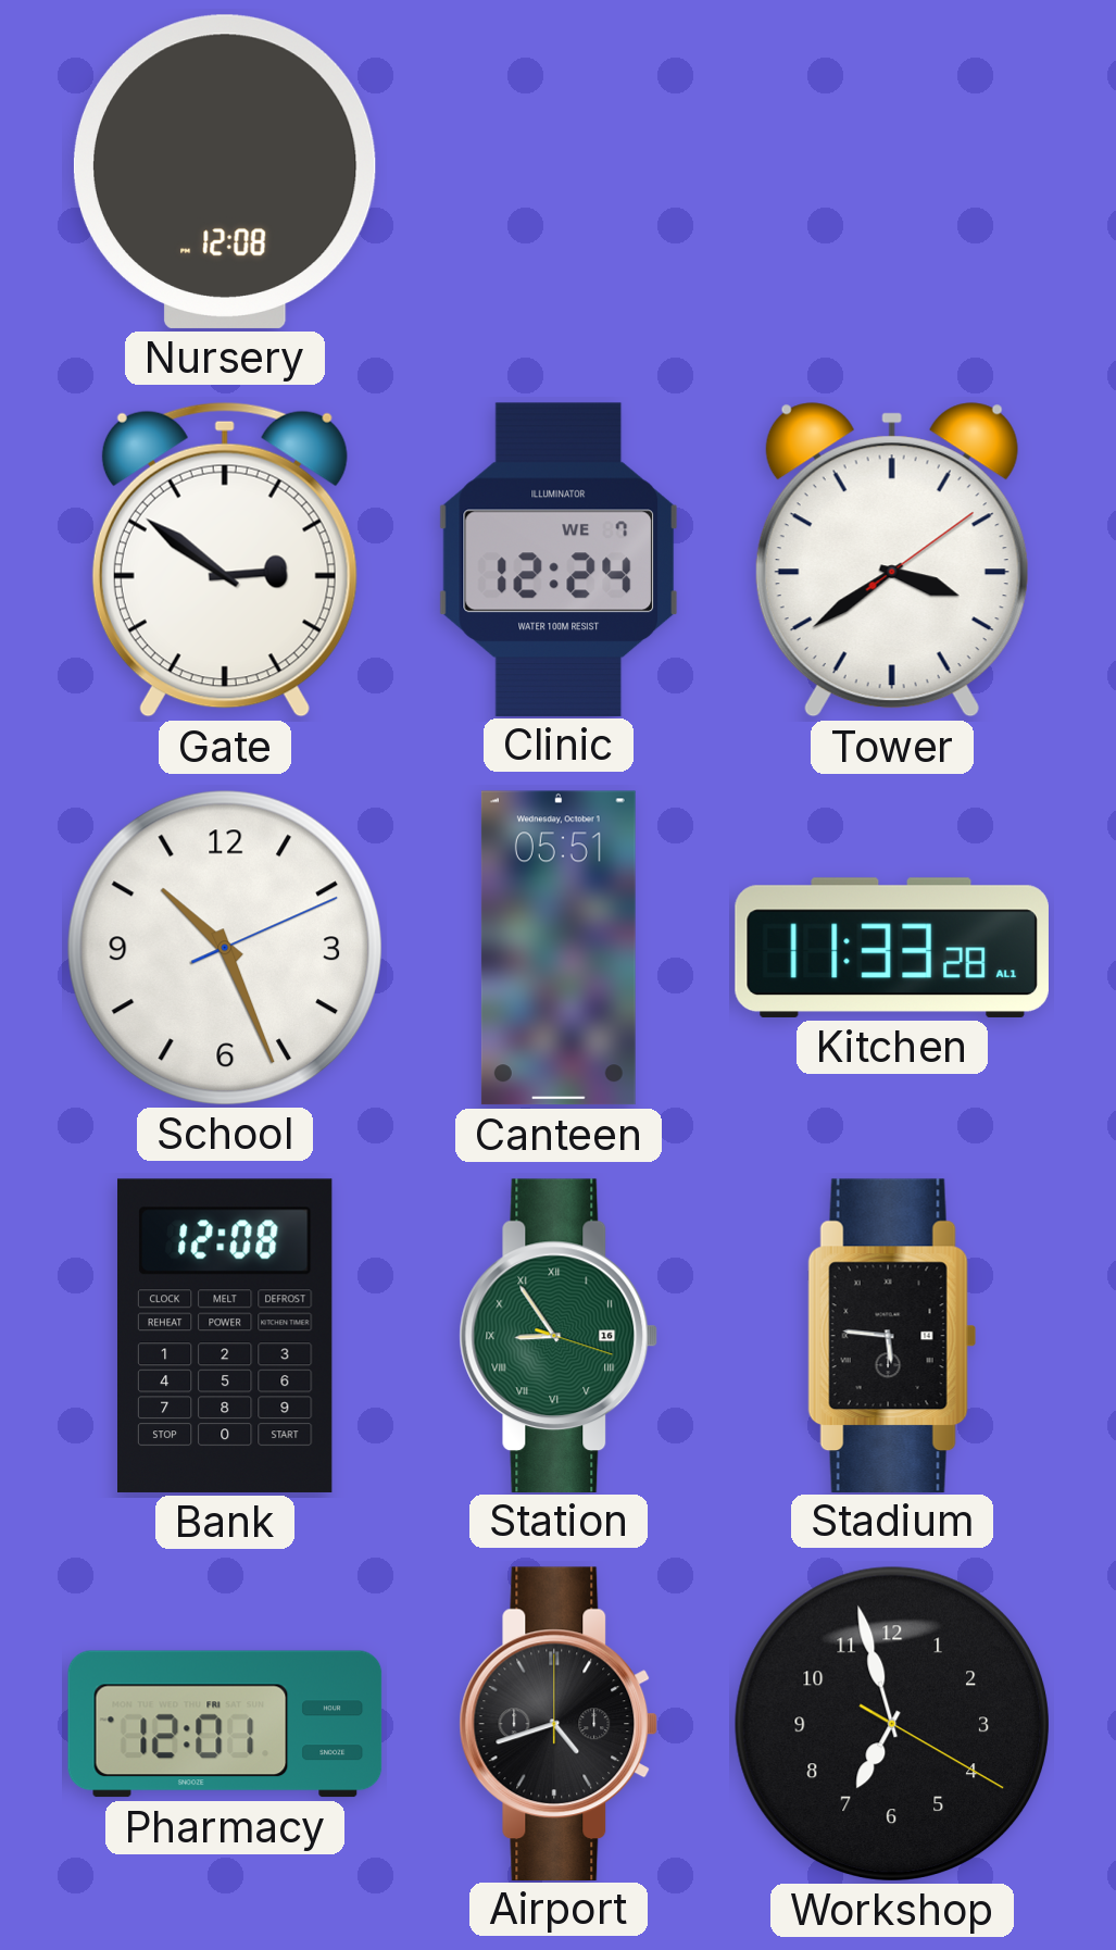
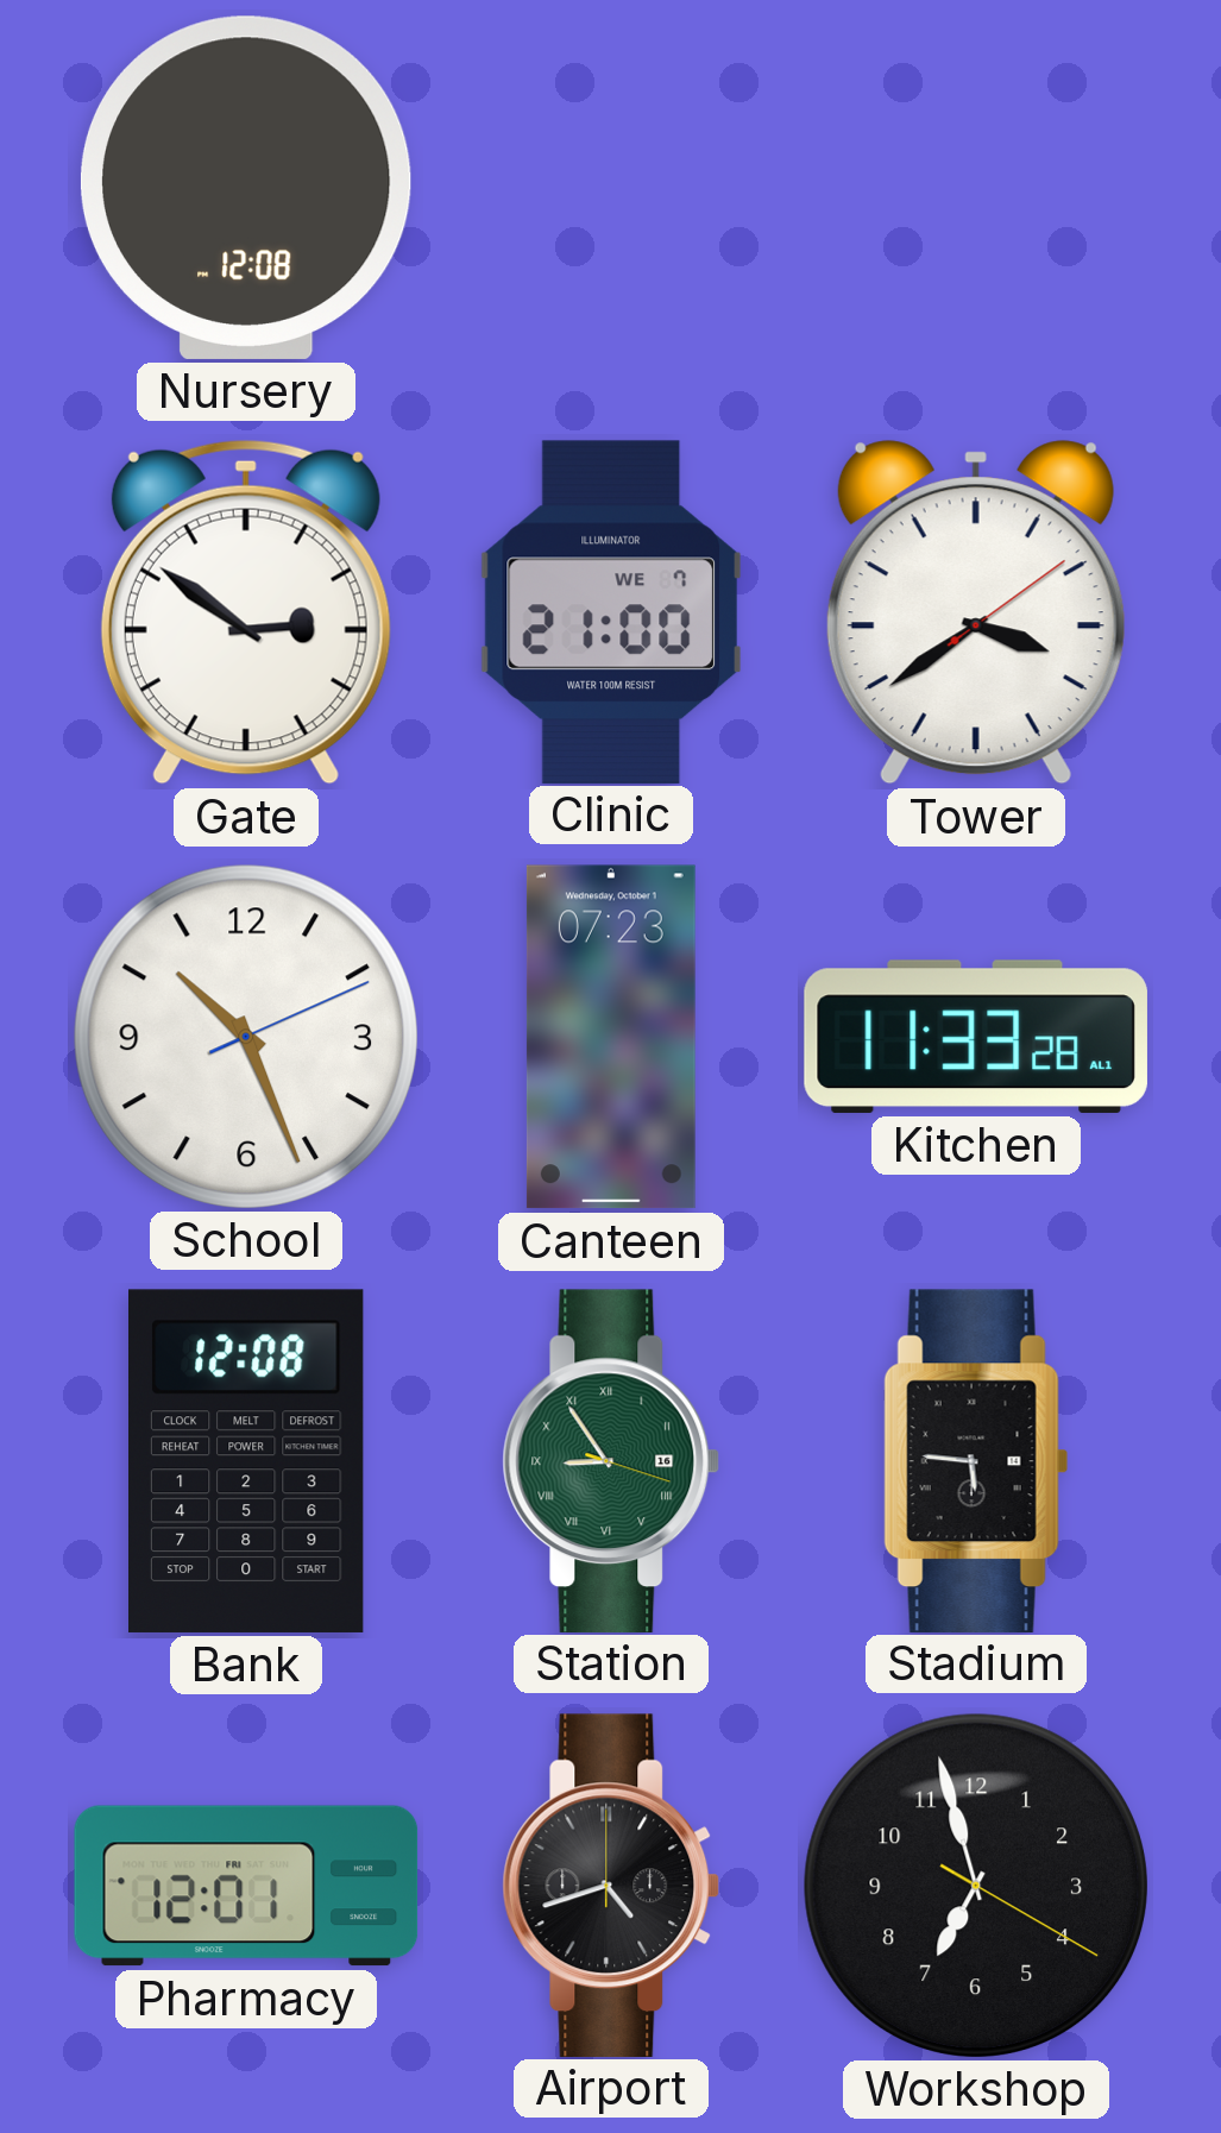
Clinic: 12:24 -> 21:00
Canteen: 05:51 -> 07:23
